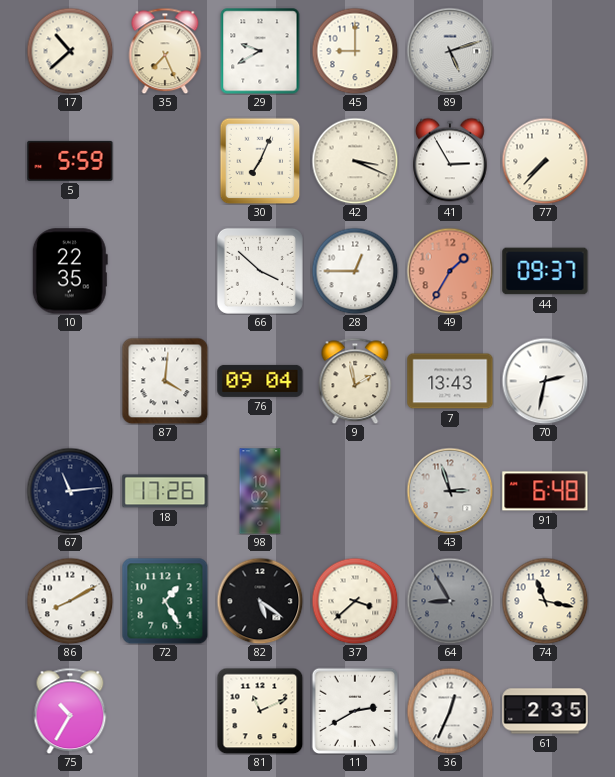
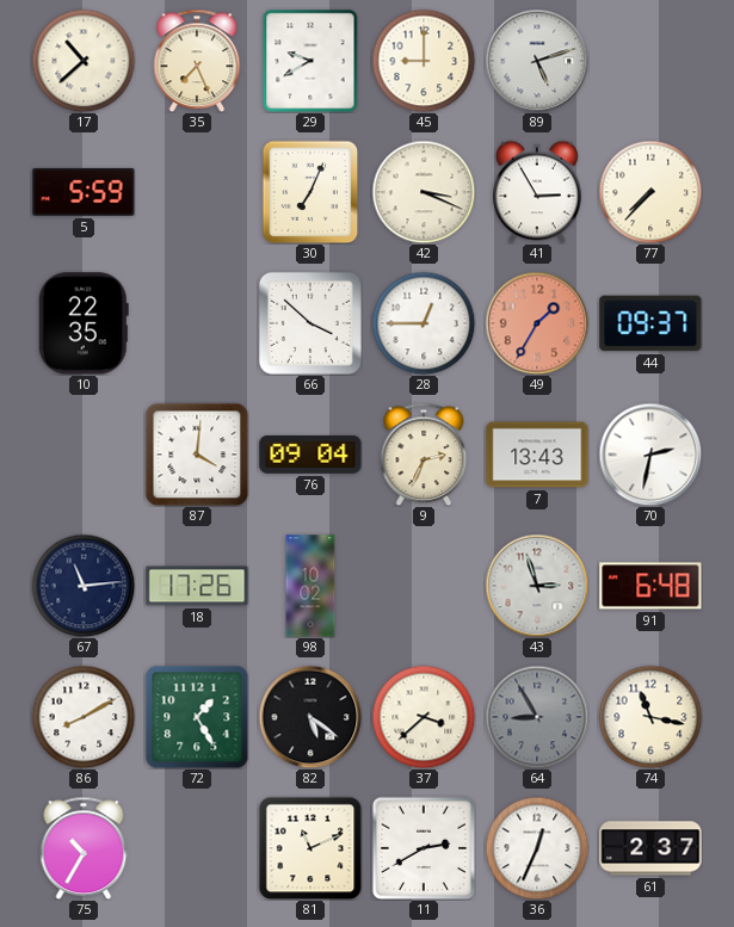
9: 1:58 -> 2:34
61: 2:35 -> 2:37
